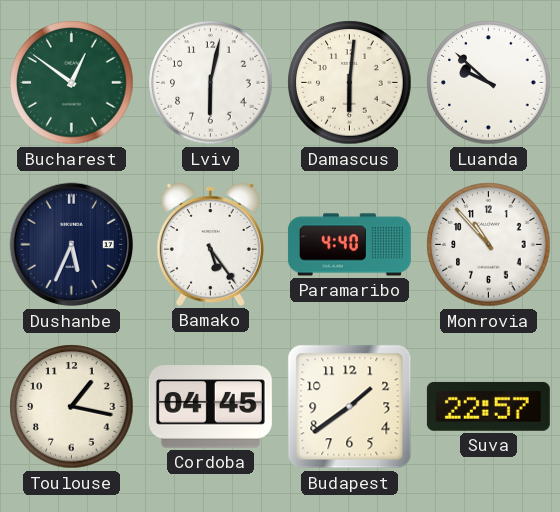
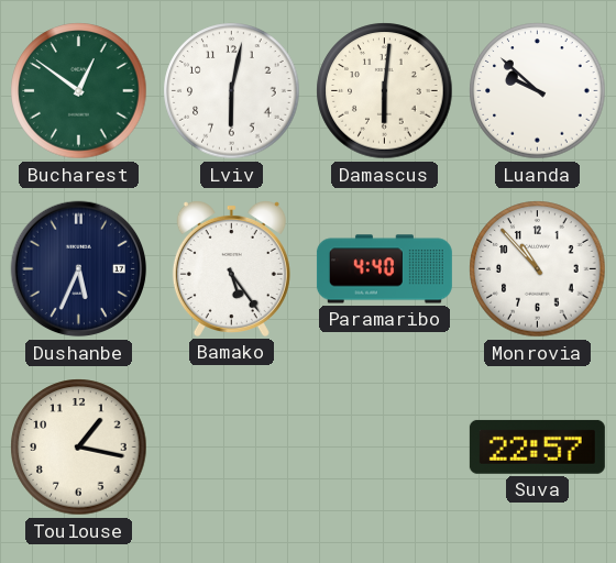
Cordoba: 04:45 -> none
Budapest: 1:39 -> none
